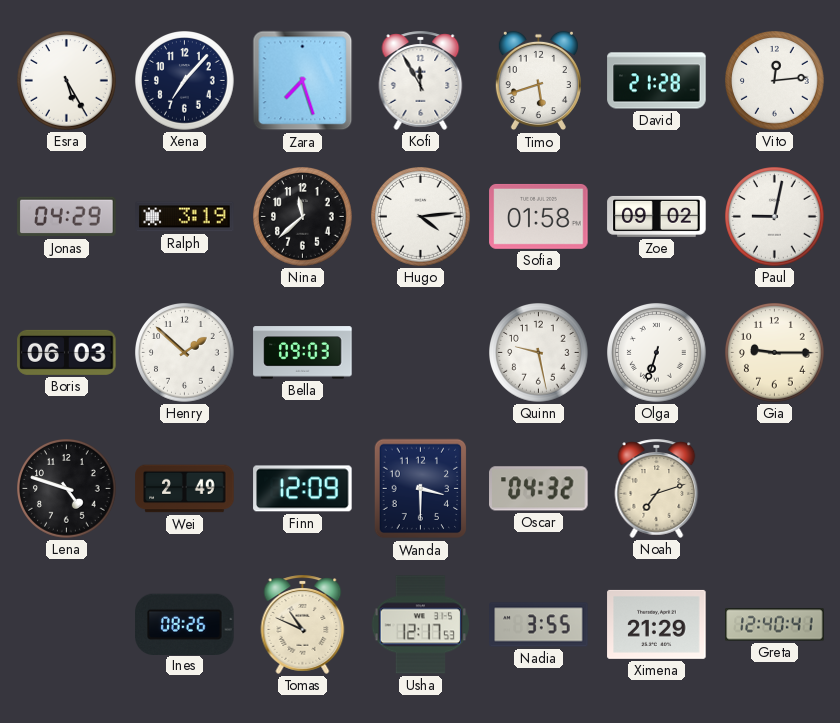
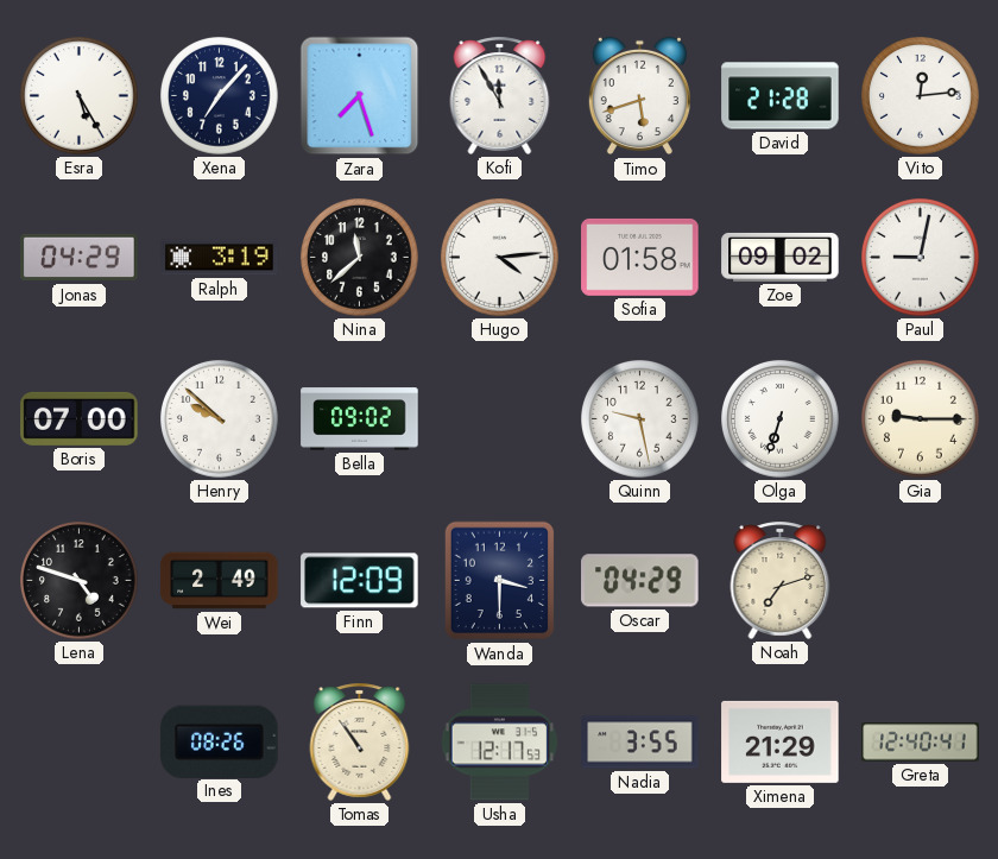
Boris: 06:03 -> 07:00
Henry: 1:52 -> 9:52
Bella: 09:03 -> 09:02
Oscar: 04:32 -> 04:29
Tomas: 10:49 -> 10:54
